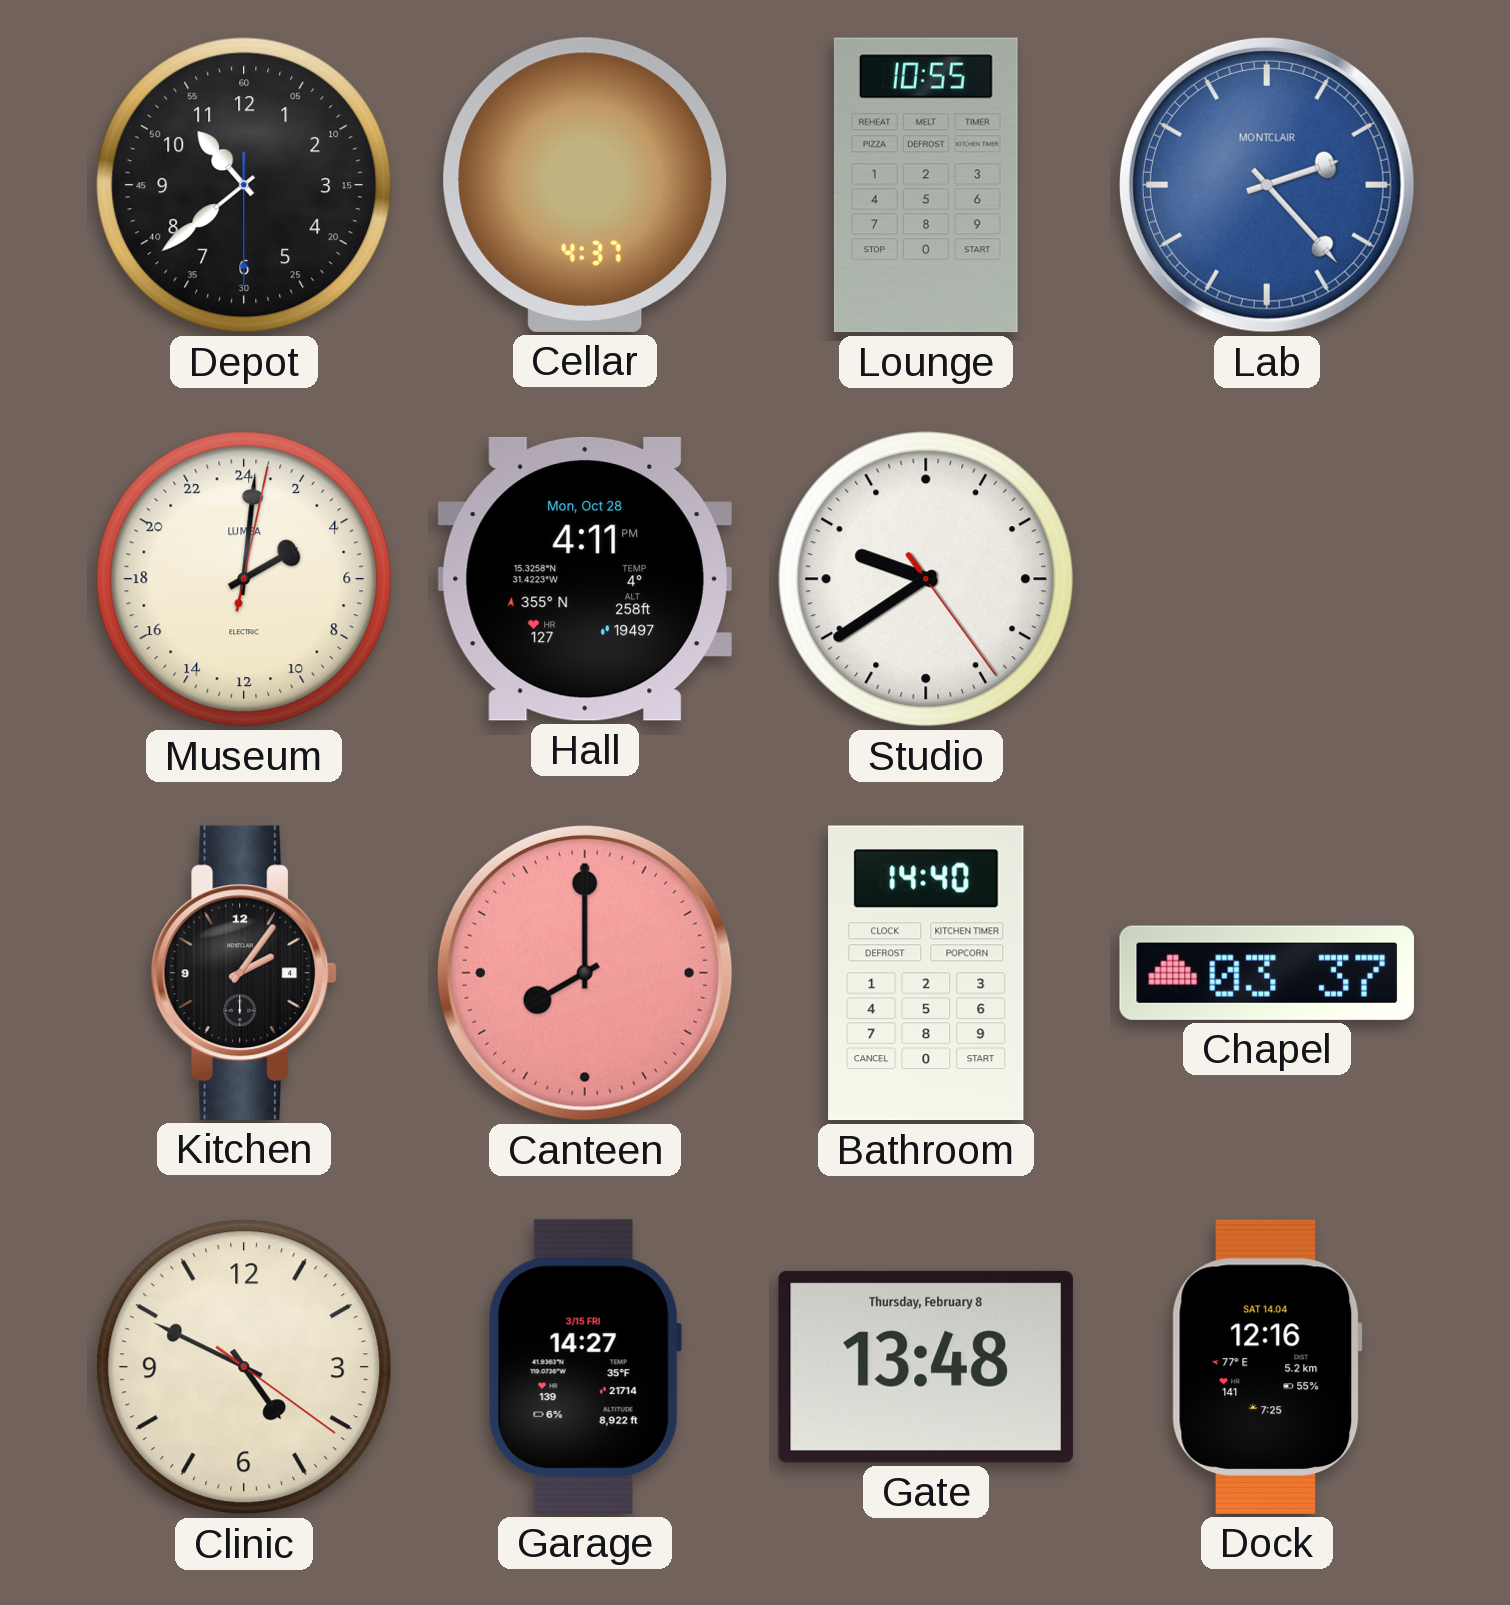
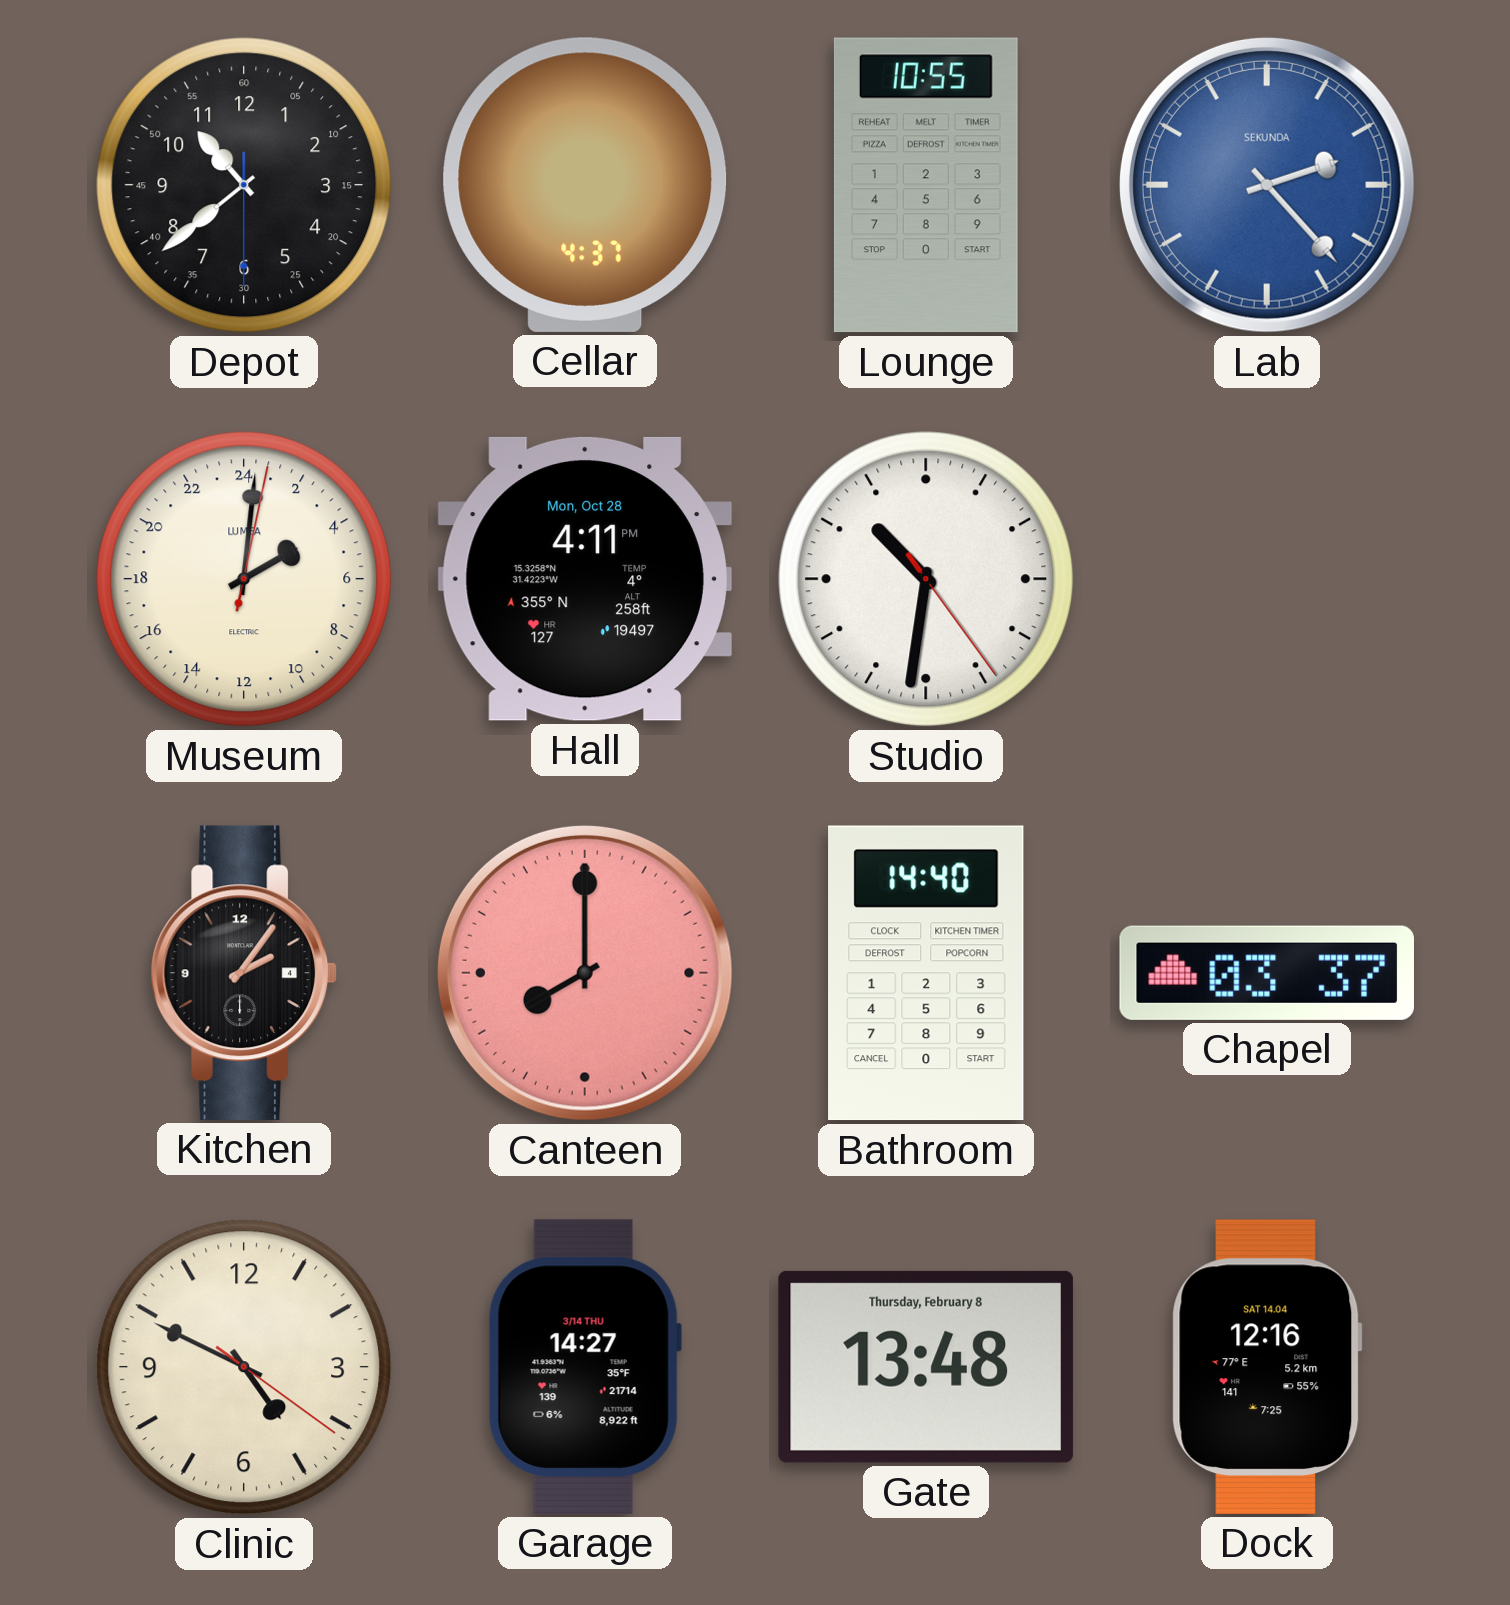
Lab brand: MONTCLAIR -> SEKUNDA
Studio: 9:39 -> 10:31
Garage date: 3/15 FRI -> 3/14 THU
